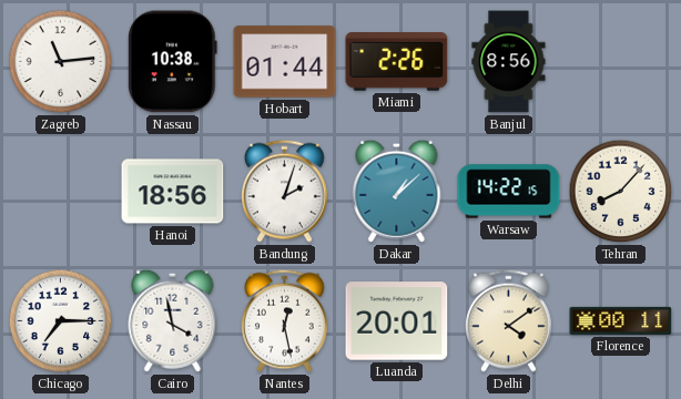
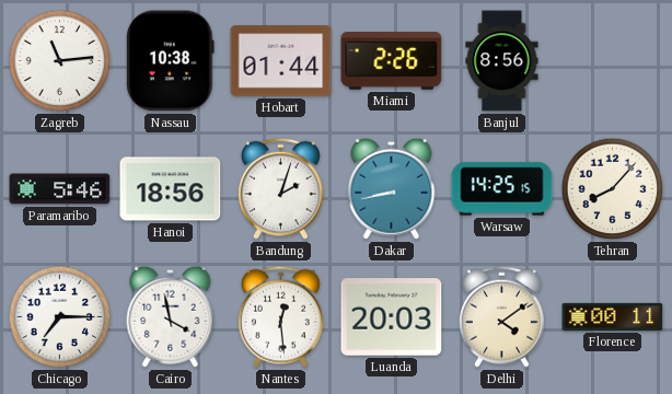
Paramaribo: none -> 5:46
Dakar: 1:08 -> 8:43
Warsaw: 14:22 -> 14:25
Nantes: 12:28 -> 12:29
Luanda: 20:01 -> 20:03
